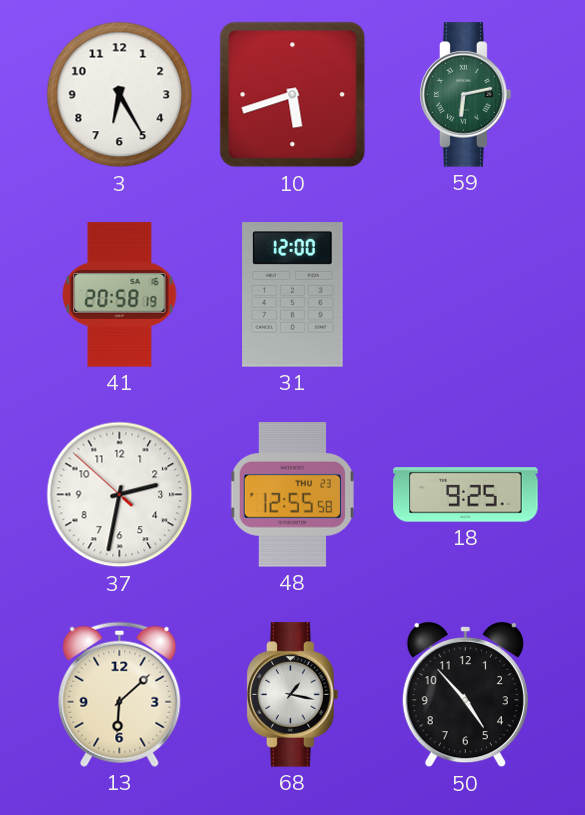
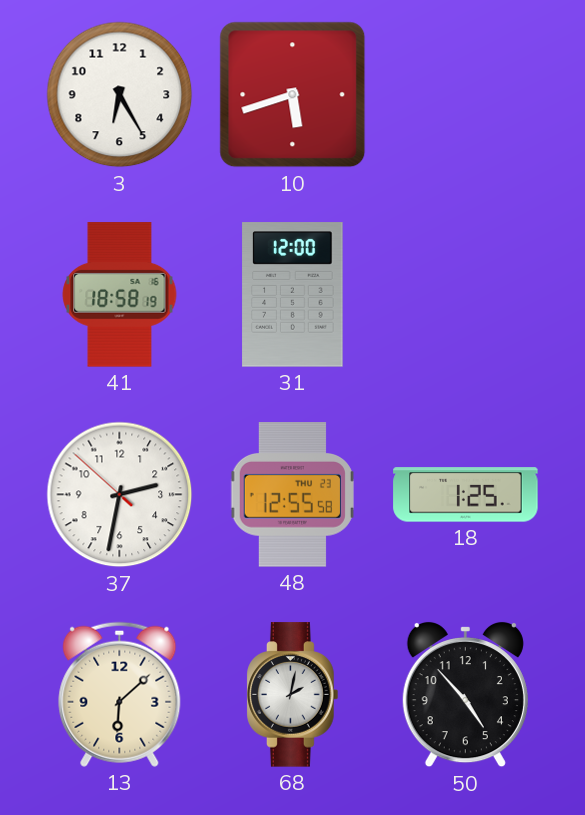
59: 6:13 -> none
41: 20:58 -> 18:58
18: 9:25 -> 1:25
68: 1:17 -> 2:02
